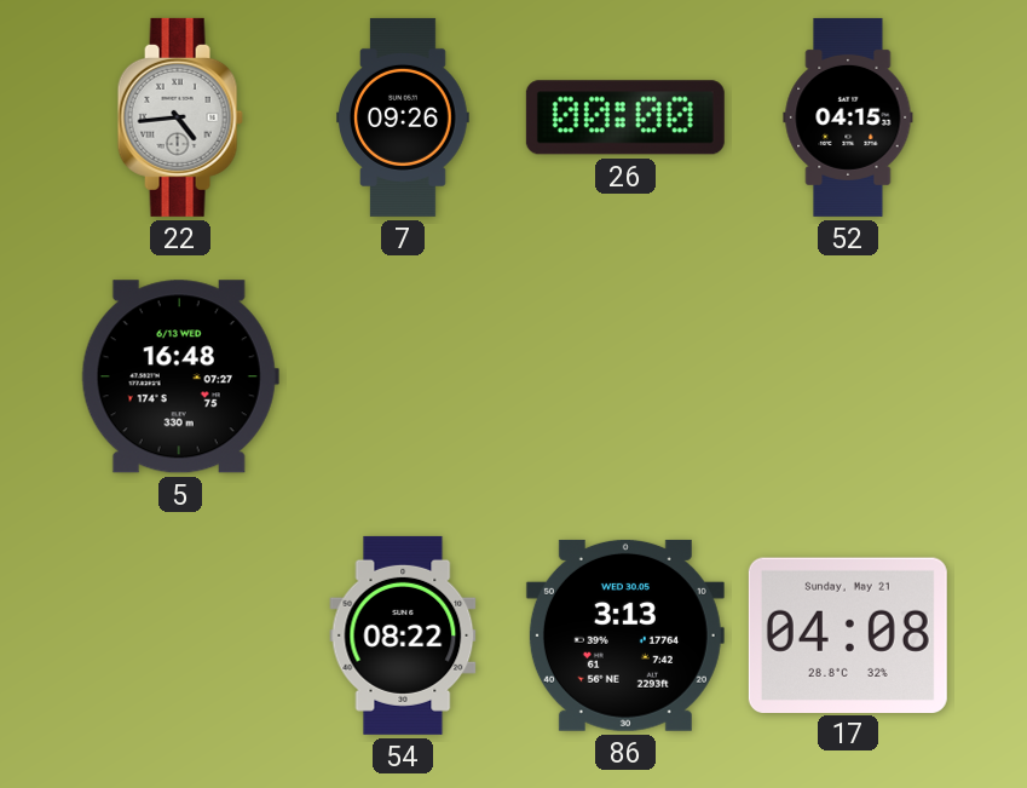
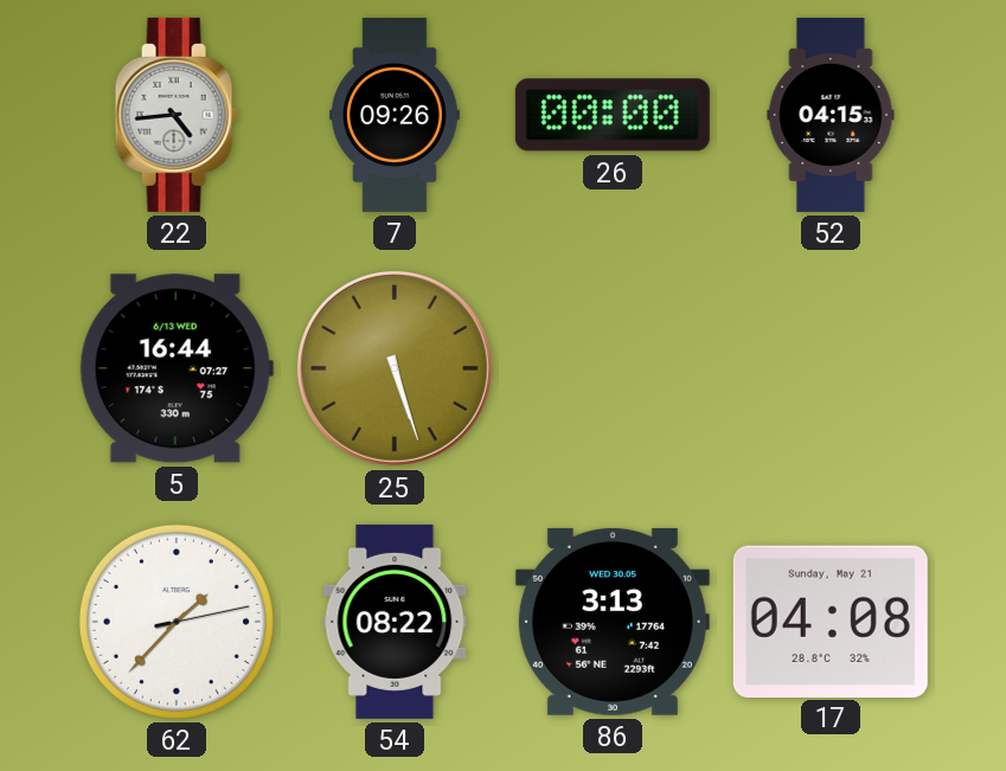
5: 16:48 -> 16:44
25: none -> 5:27
62: none -> 1:37
